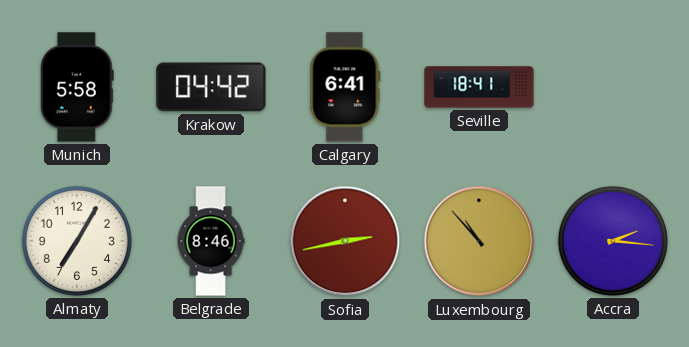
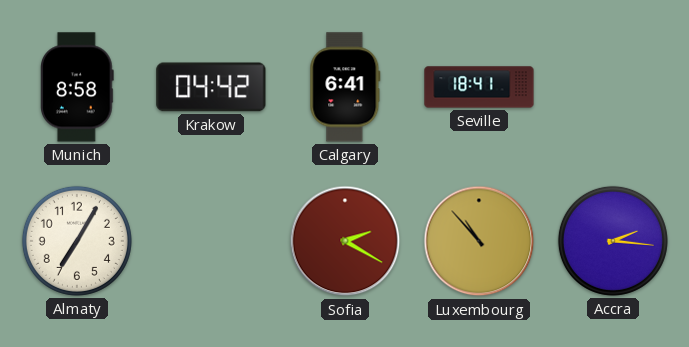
Munich: 5:58 -> 8:58
Belgrade: 8:46 -> none
Sofia: 2:43 -> 2:20
